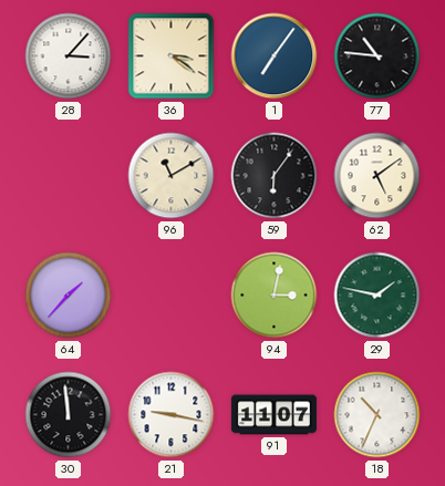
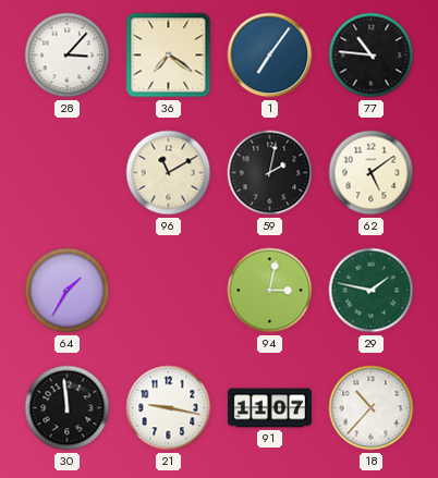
36: 3:21 -> 7:21
59: 6:06 -> 2:02
64: 1:37 -> 1:35
18: 10:34 -> 10:37
